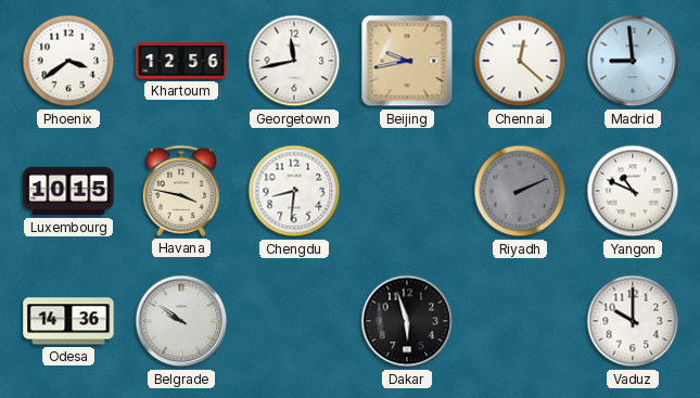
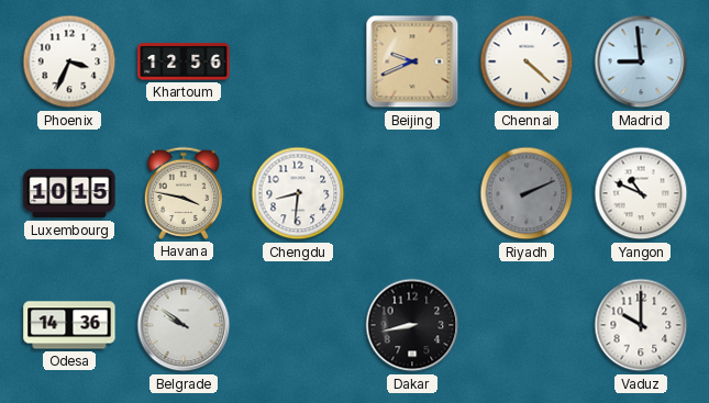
Phoenix: 3:39 -> 3:34
Georgetown: 11:43 -> none
Beijing: 9:43 -> 9:41
Chennai: 12:22 -> 4:22
Dakar: 5:57 -> 8:43
